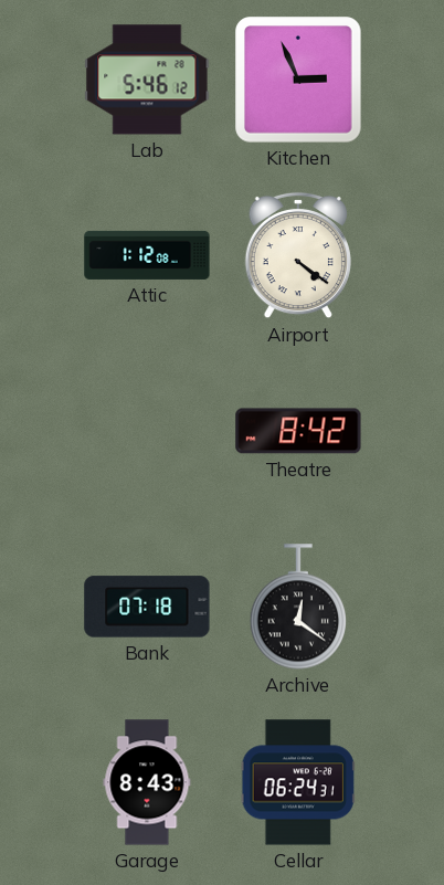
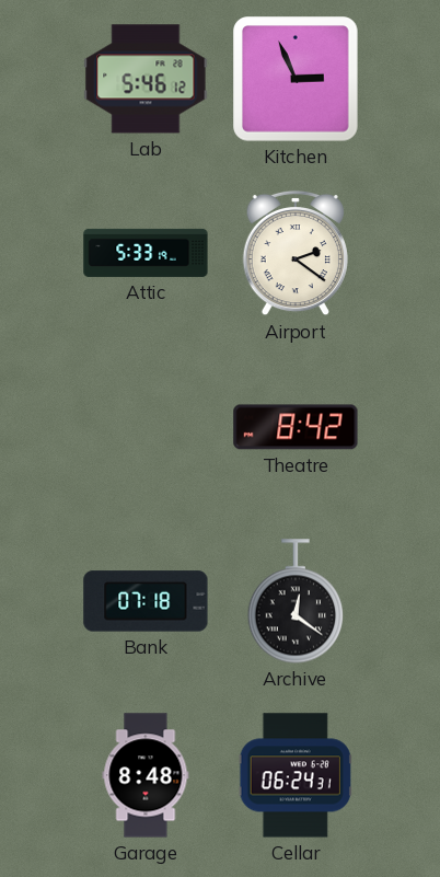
Attic: 1:12 -> 5:33
Airport: 4:21 -> 2:21
Garage: 8:43 -> 8:48
